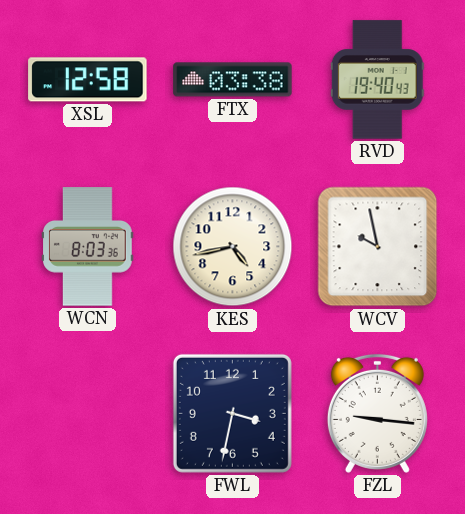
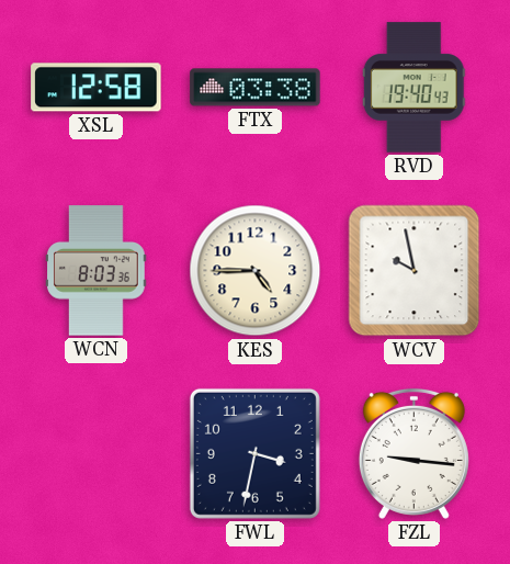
KES: 4:43 -> 4:45
